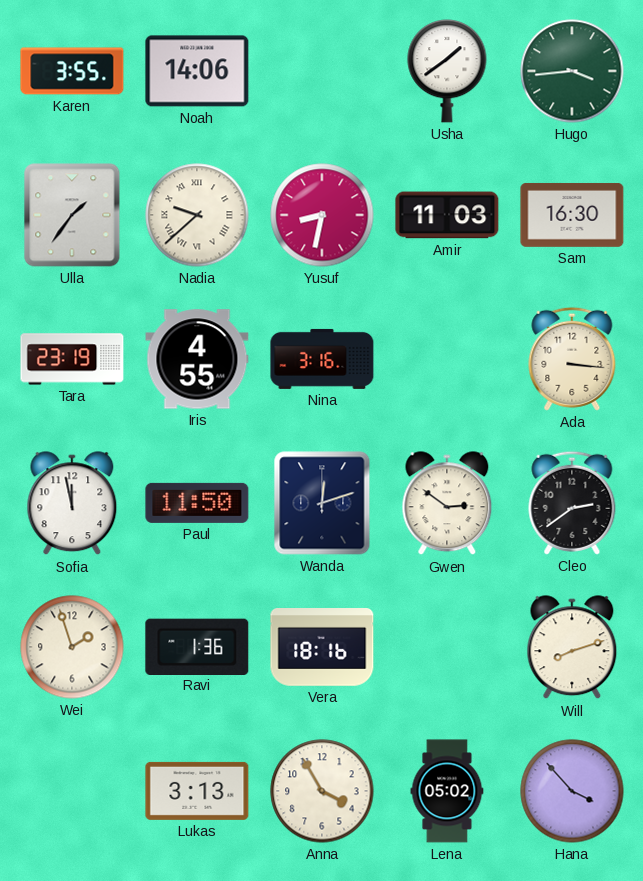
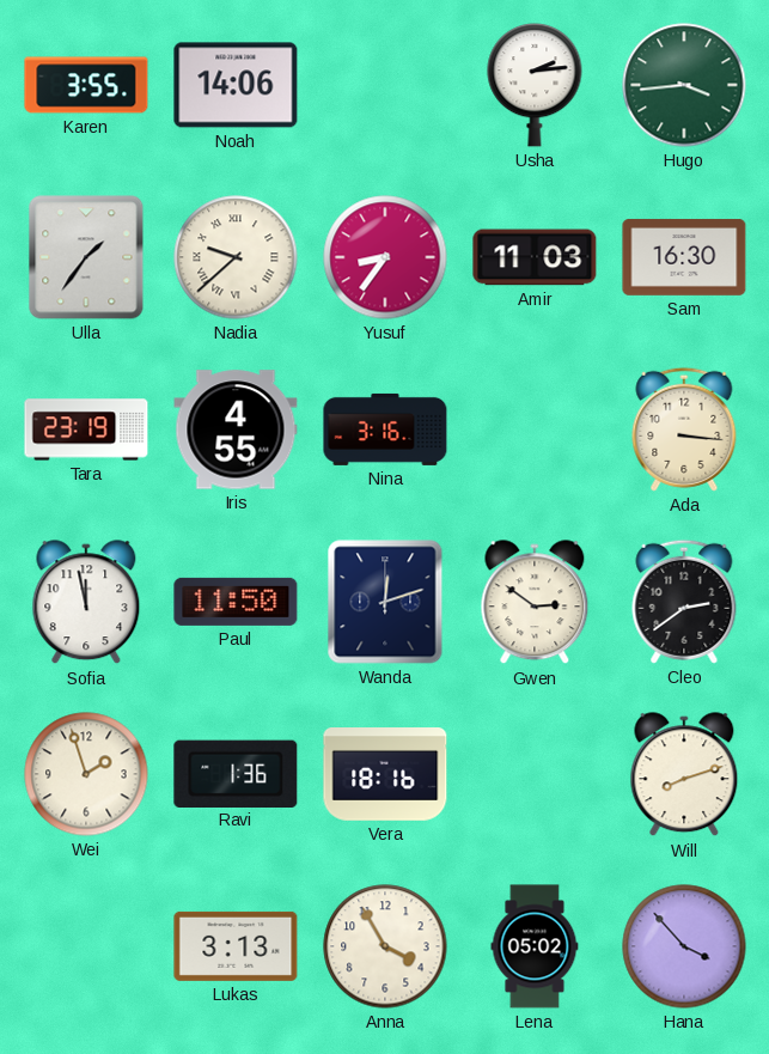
Usha: 1:39 -> 2:14
Yusuf: 8:32 -> 8:36
